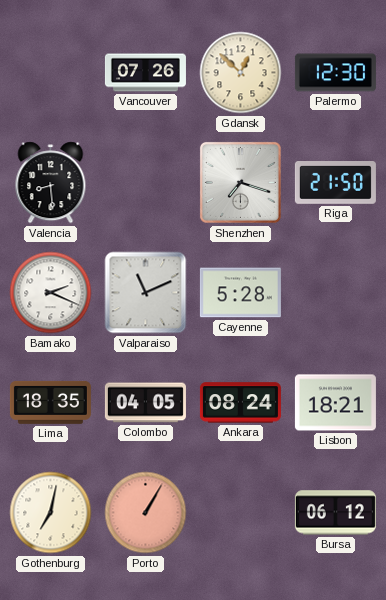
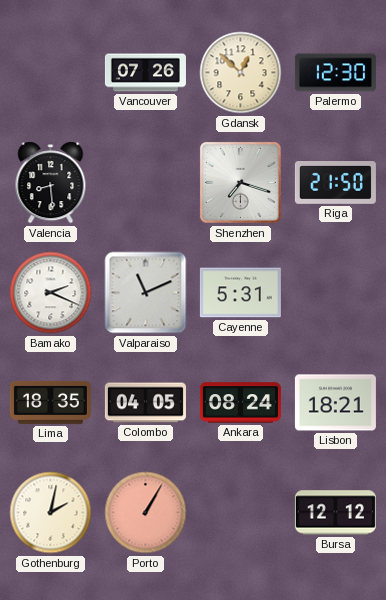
Cayenne: 5:28 -> 5:31
Gothenburg: 7:02 -> 2:02
Bursa: 06:12 -> 12:12
